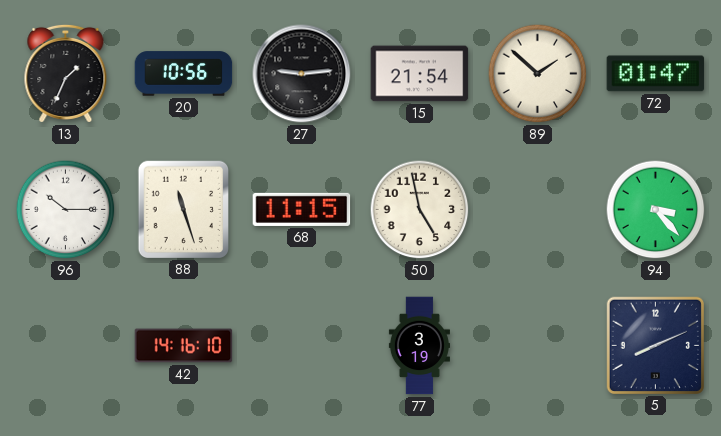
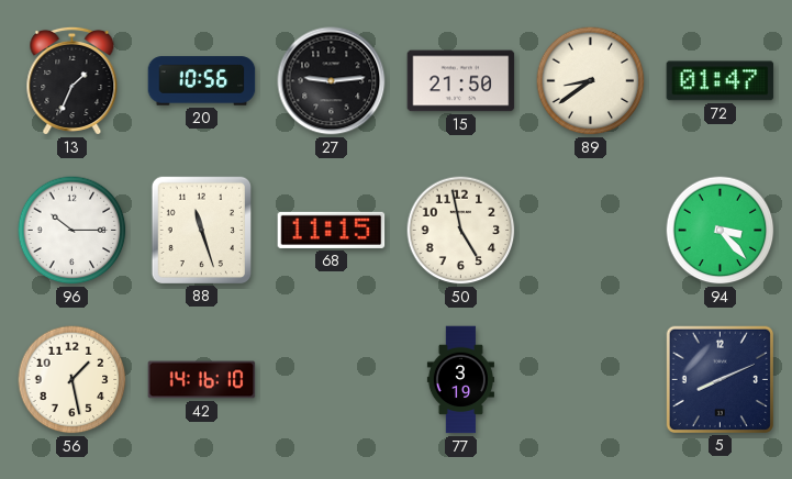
15: 21:54 -> 21:50
89: 1:52 -> 8:39
56: none -> 1:28
